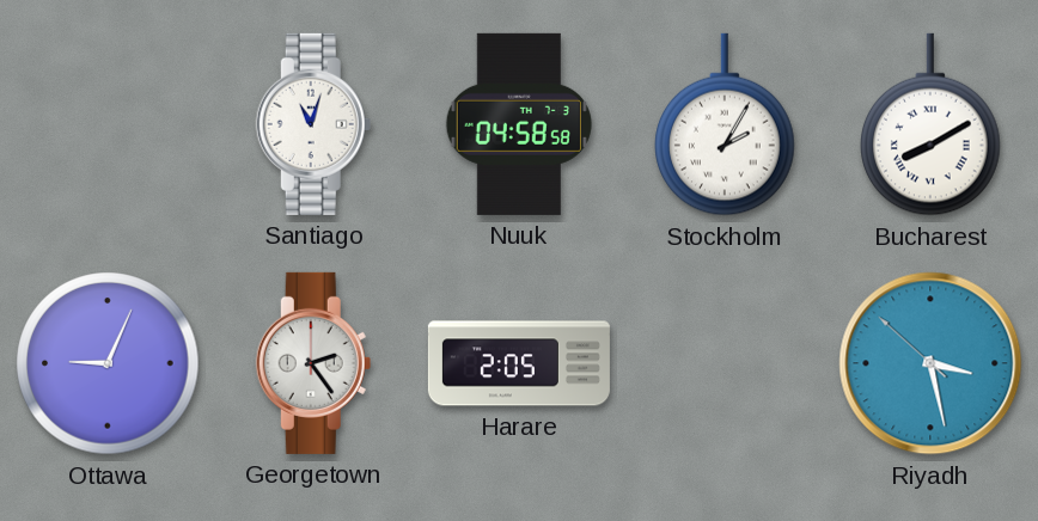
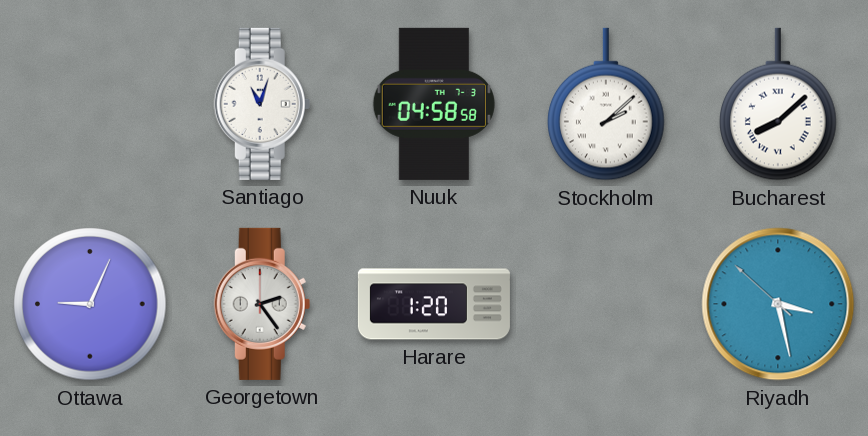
Stockholm: 2:05 -> 2:08
Bucharest: 8:10 -> 8:08
Harare: 2:05 -> 1:20
